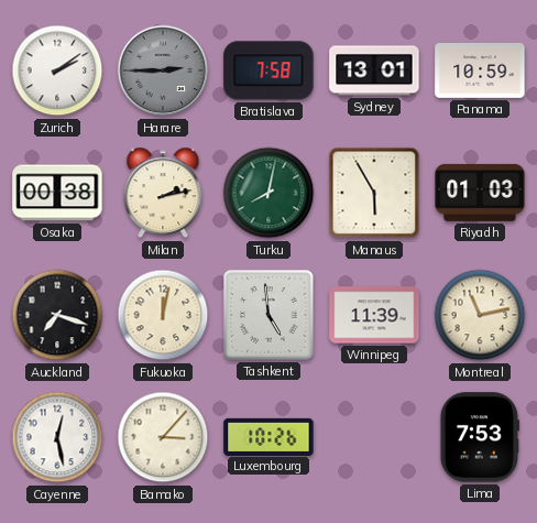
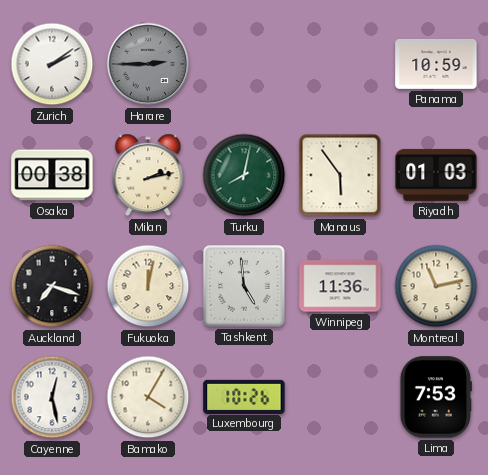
Bratislava: 7:58 -> none
Sydney: 13:01 -> none
Manaus: 5:55 -> 5:54
Winnipeg: 11:39 -> 11:36
Bamako: 3:07 -> 4:05
